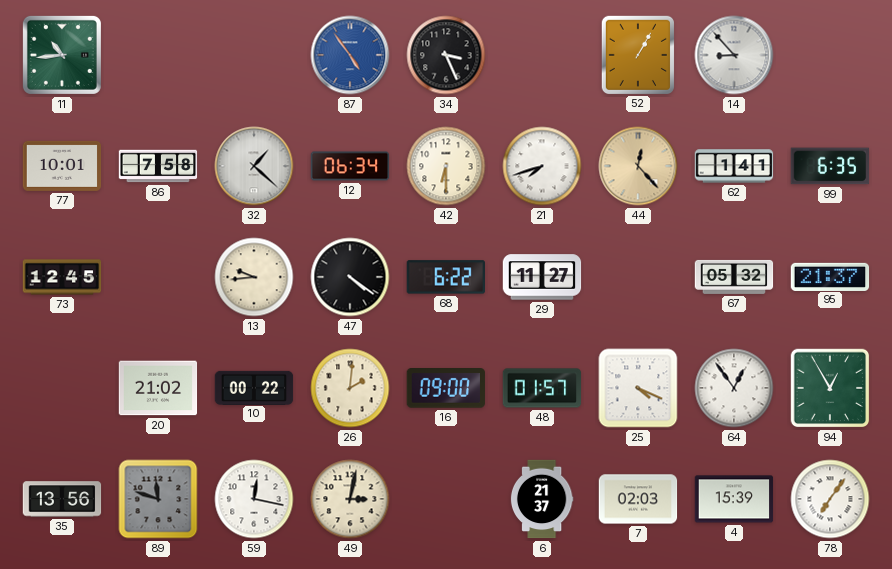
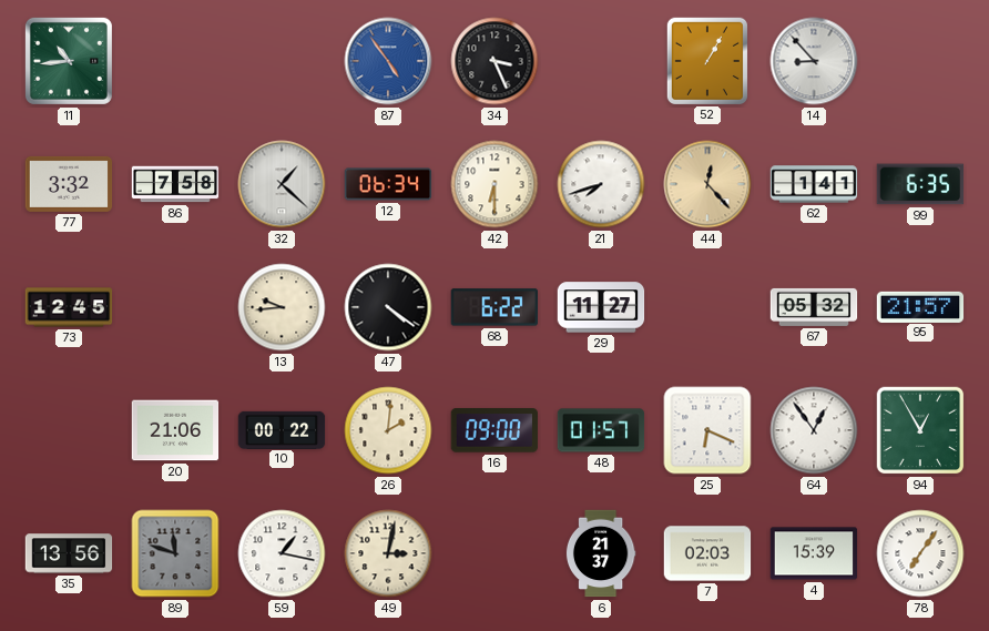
77: 10:01 -> 3:32
95: 21:37 -> 21:57
20: 21:02 -> 21:06
25: 4:19 -> 6:19
59: 12:17 -> 1:17
